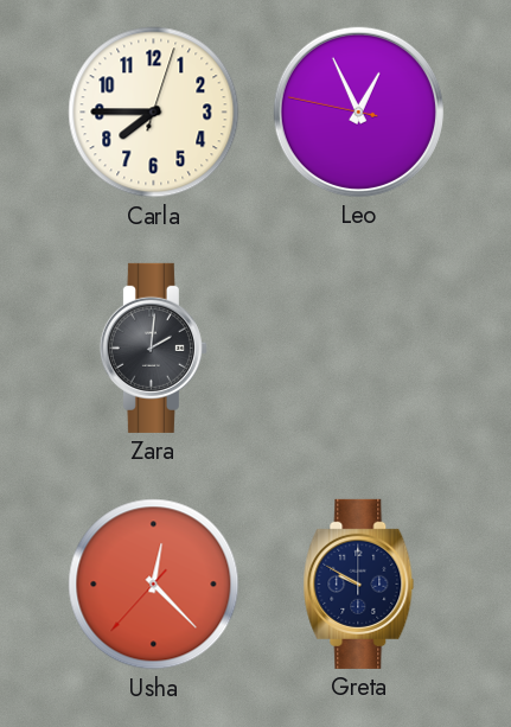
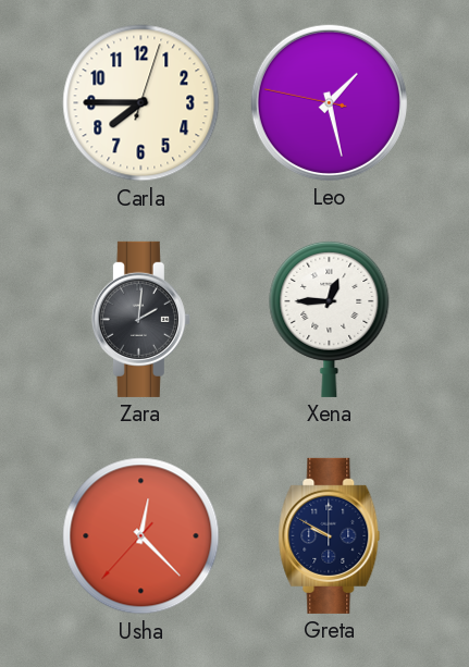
Leo: 12:55 -> 1:27
Xena: none -> 12:45
